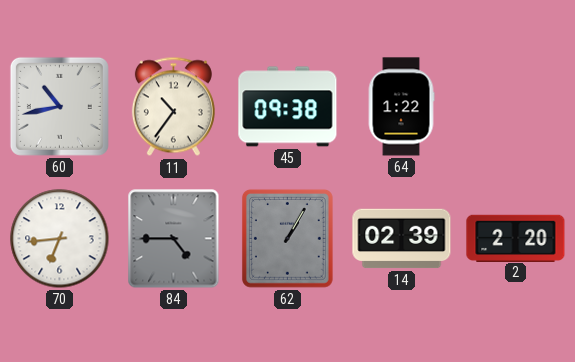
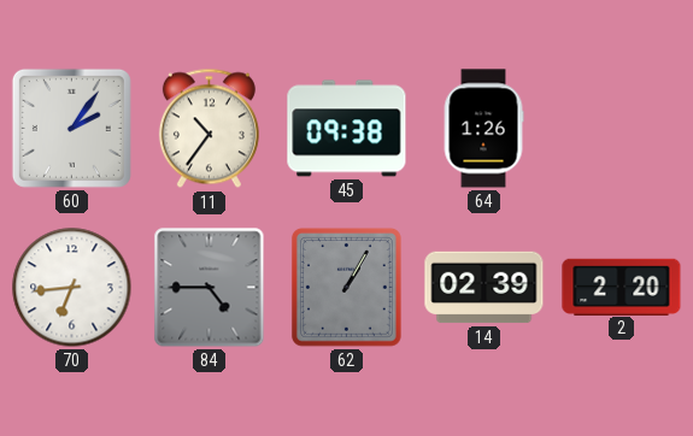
60: 10:43 -> 2:06
64: 1:22 -> 1:26
